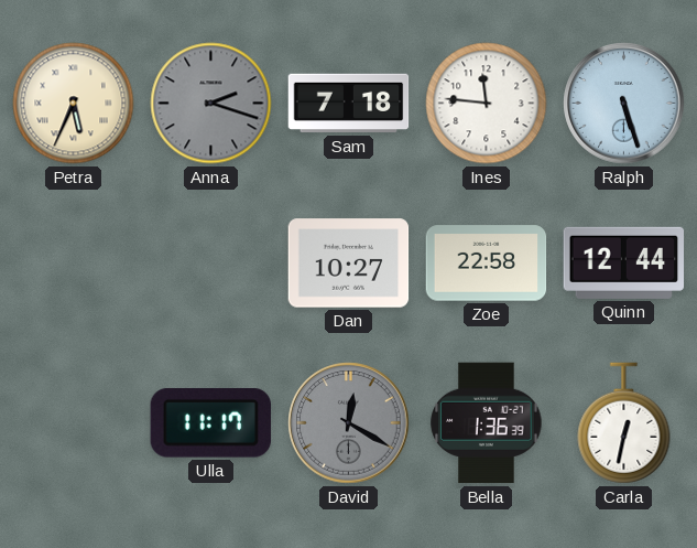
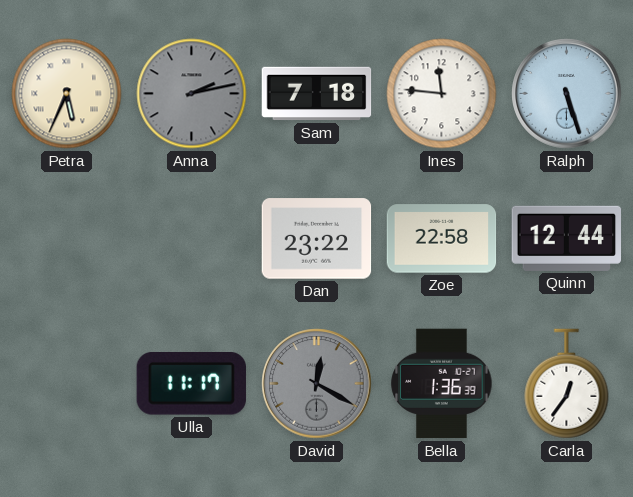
Anna: 2:18 -> 2:13
Dan: 10:27 -> 23:22
Carla: 12:32 -> 12:36
